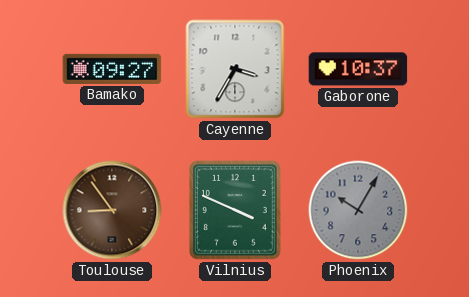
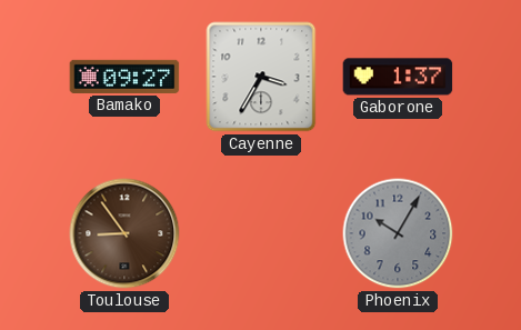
Gaborone: 10:37 -> 1:37
Vilnius: 3:49 -> none
